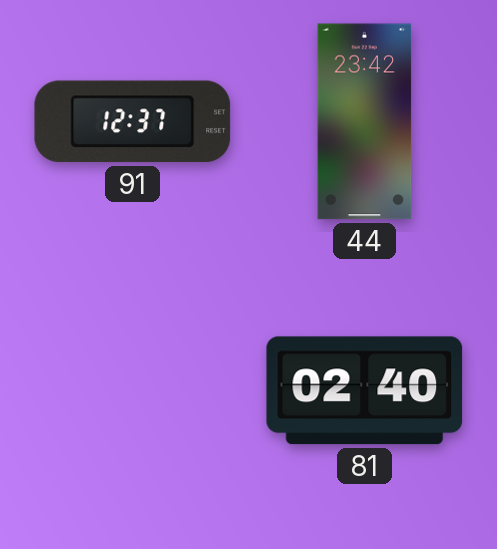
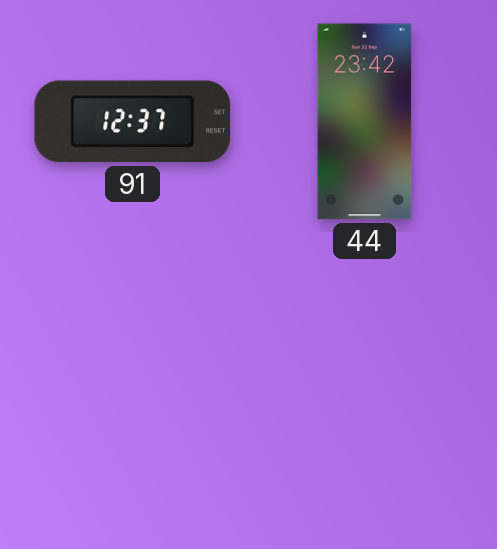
81: 02:40 -> none
